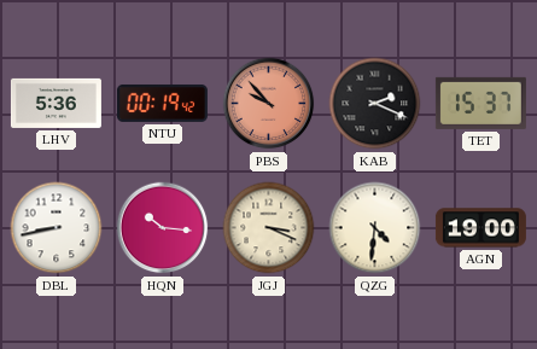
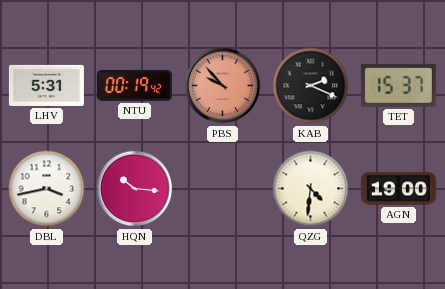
LHV: 5:36 -> 5:31
DBL: 8:43 -> 3:43
JGJ: 3:19 -> none
